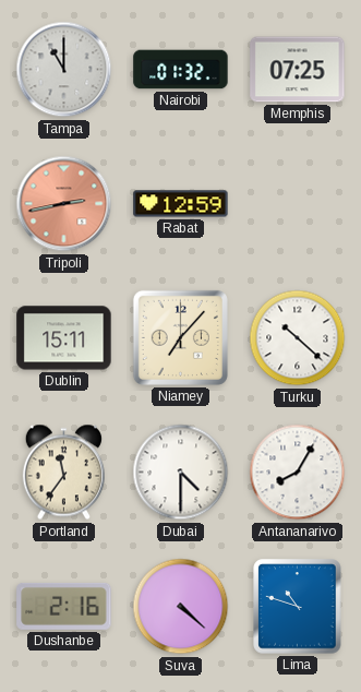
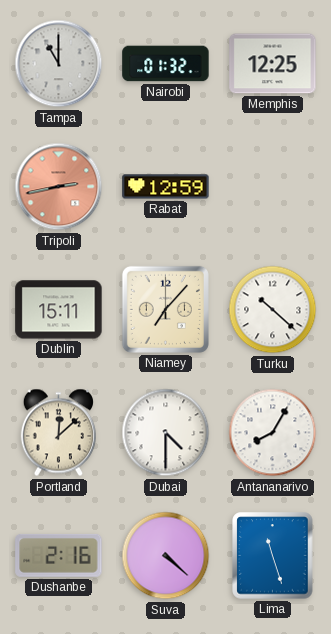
Memphis: 07:25 -> 12:25
Portland: 11:36 -> 12:08
Lima: 10:48 -> 11:27
